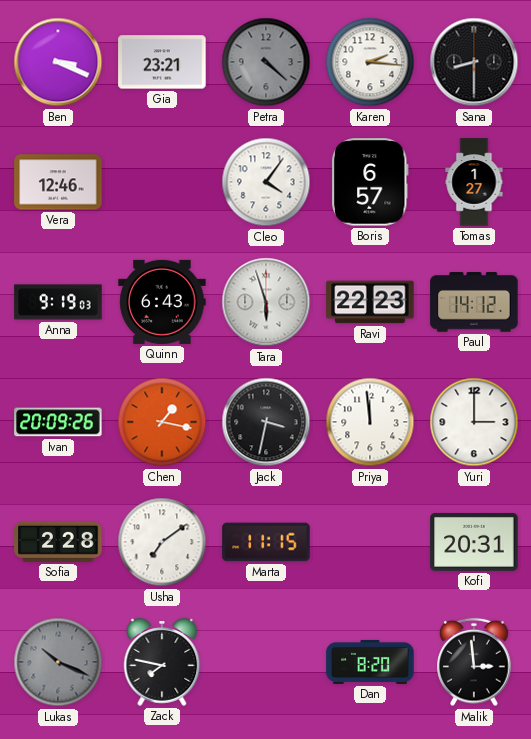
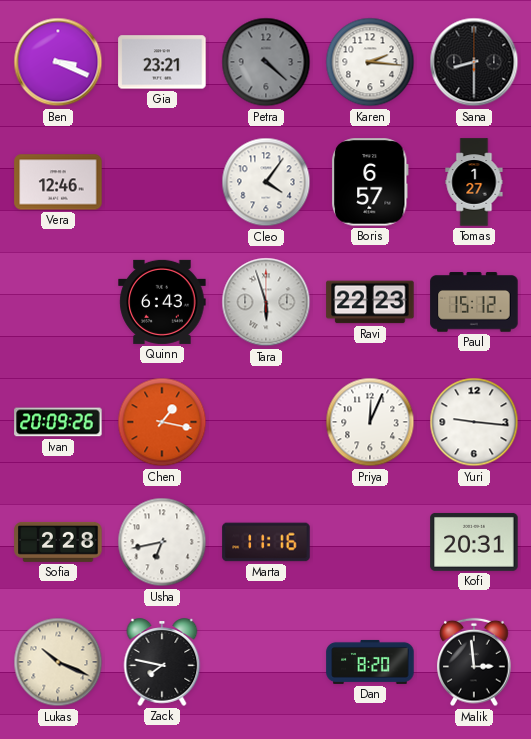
Anna: 9:19 -> none
Paul: 14:12 -> 15:12
Jack: 3:32 -> none
Priya: 11:59 -> 12:04
Yuri: 3:00 -> 9:16
Usha: 7:09 -> 6:43
Marta: 11:15 -> 11:16
Lukas dial: grey -> cream
